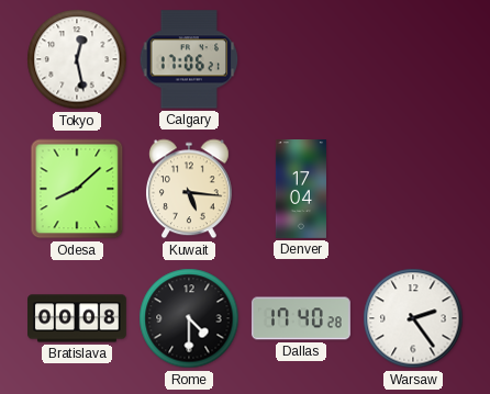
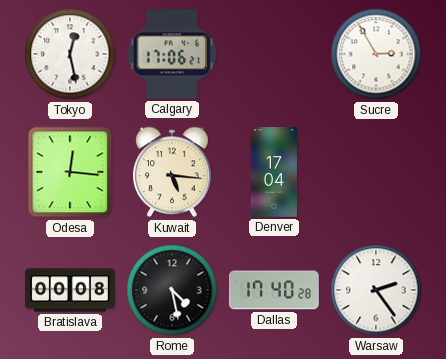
Sucre: none -> 2:55
Odesa: 8:08 -> 12:16
Rome: 4:30 -> 4:28
